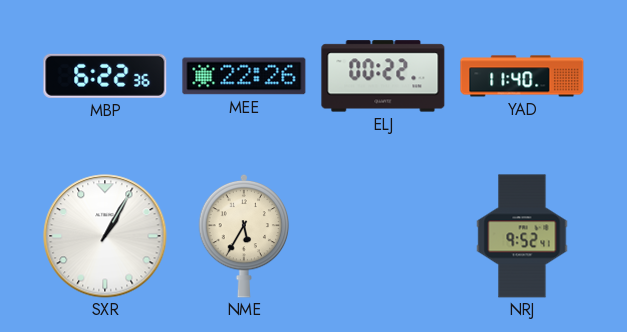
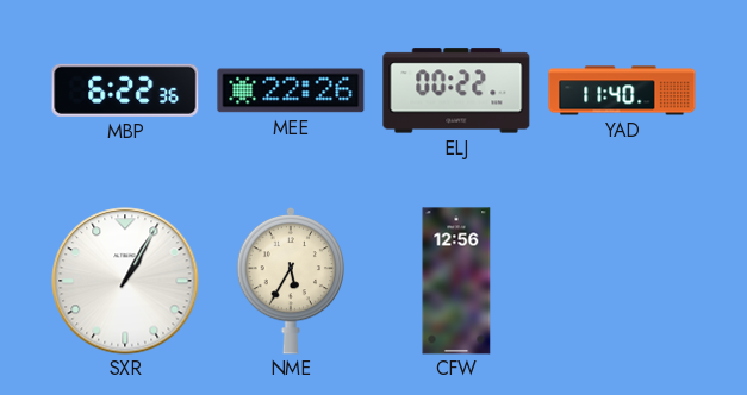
CFW: none -> 12:56
NRJ: 9:52 -> none
